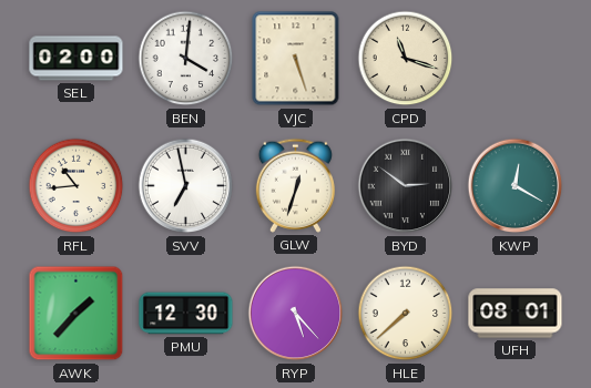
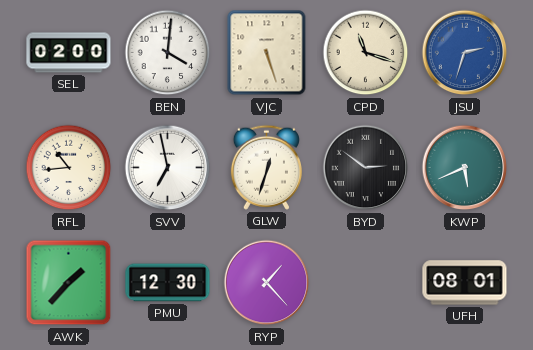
JSU: none -> 2:33
KWP: 12:20 -> 5:41
RYP: 5:23 -> 1:23
HLE: 7:38 -> none
